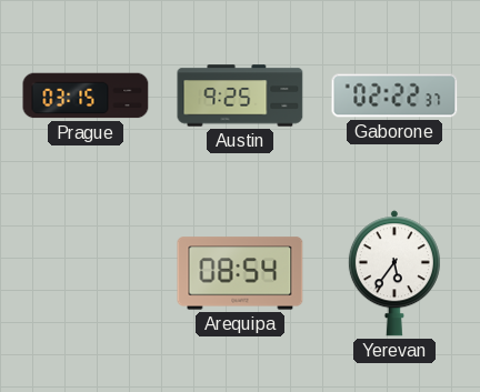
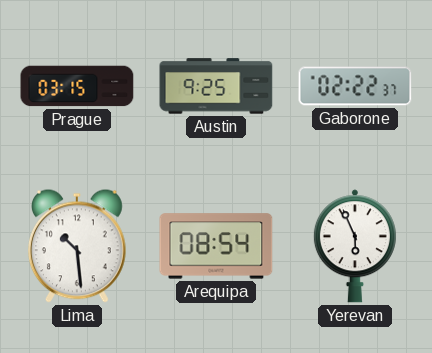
Lima: none -> 10:29
Yerevan: 5:36 -> 5:56
